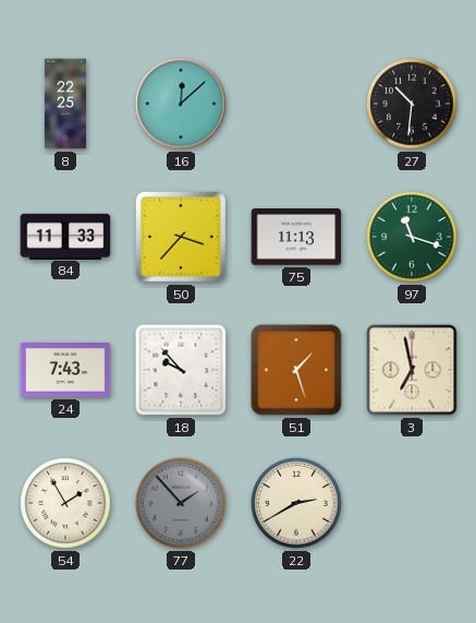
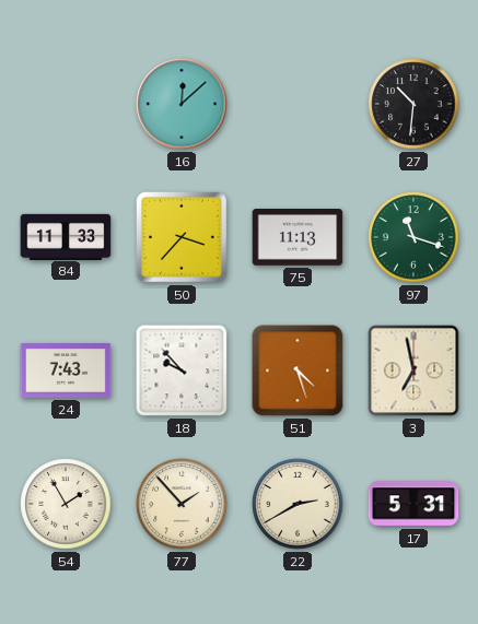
8: 22:25 -> none
51: 1:27 -> 4:27
77 dial: grey -> cream
17: none -> 5:31
